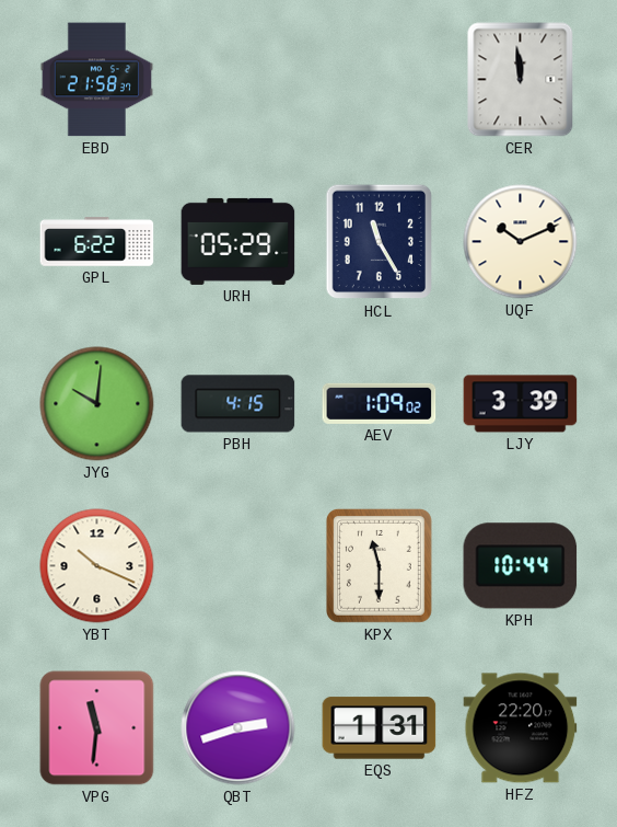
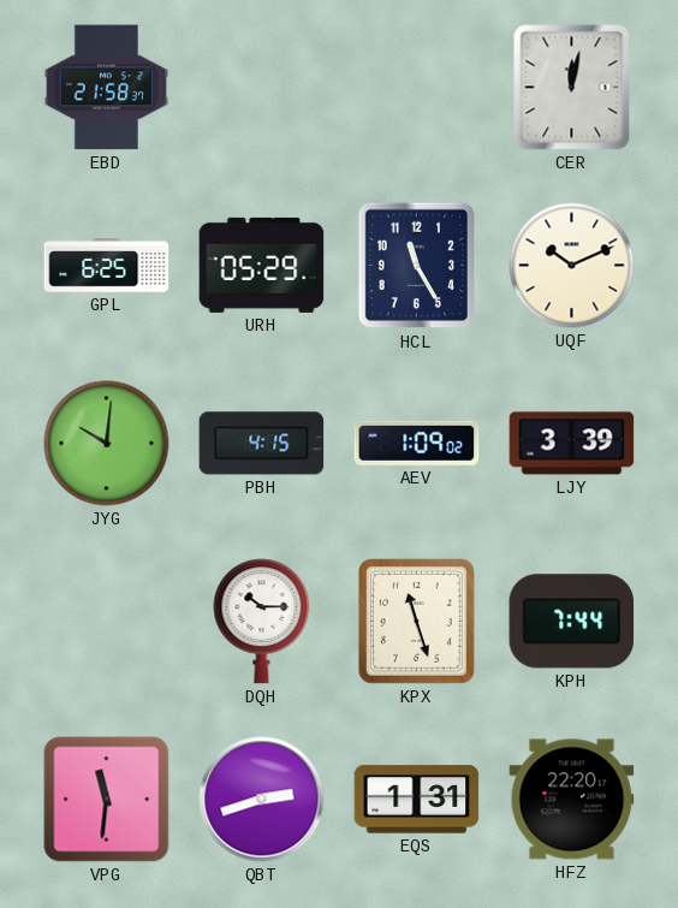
CER: 11:59 -> 12:02
GPL: 6:22 -> 6:25
YBT: 10:19 -> none
DQH: none -> 10:15
KPX: 11:30 -> 11:27
KPH: 10:44 -> 7:44
